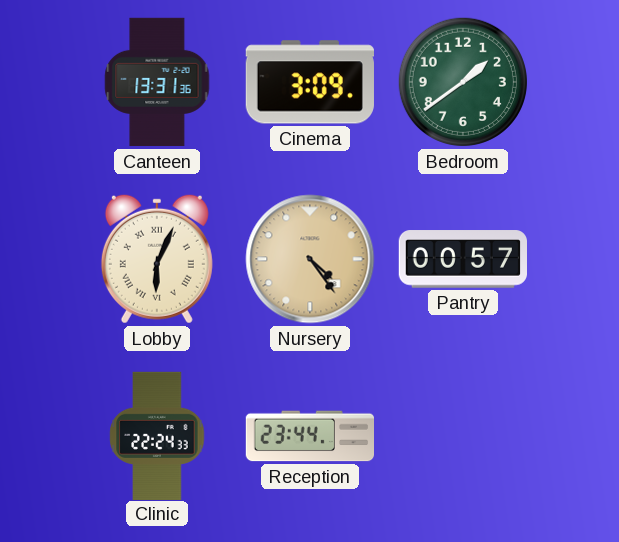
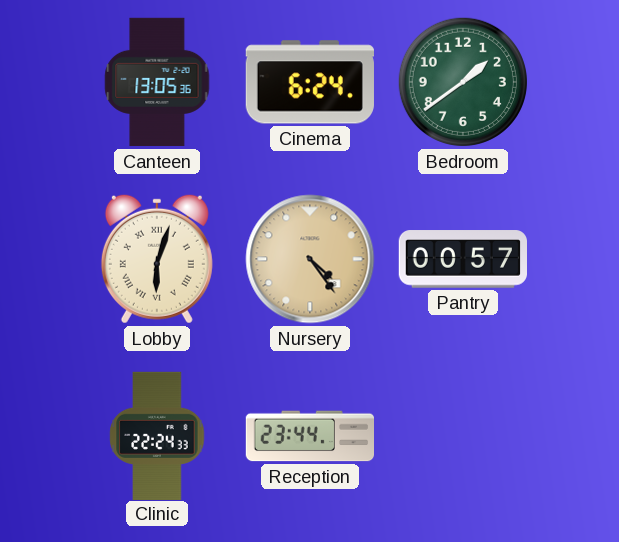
Canteen: 13:31 -> 13:05
Cinema: 3:09 -> 6:24
Lobby: 6:04 -> 6:03
